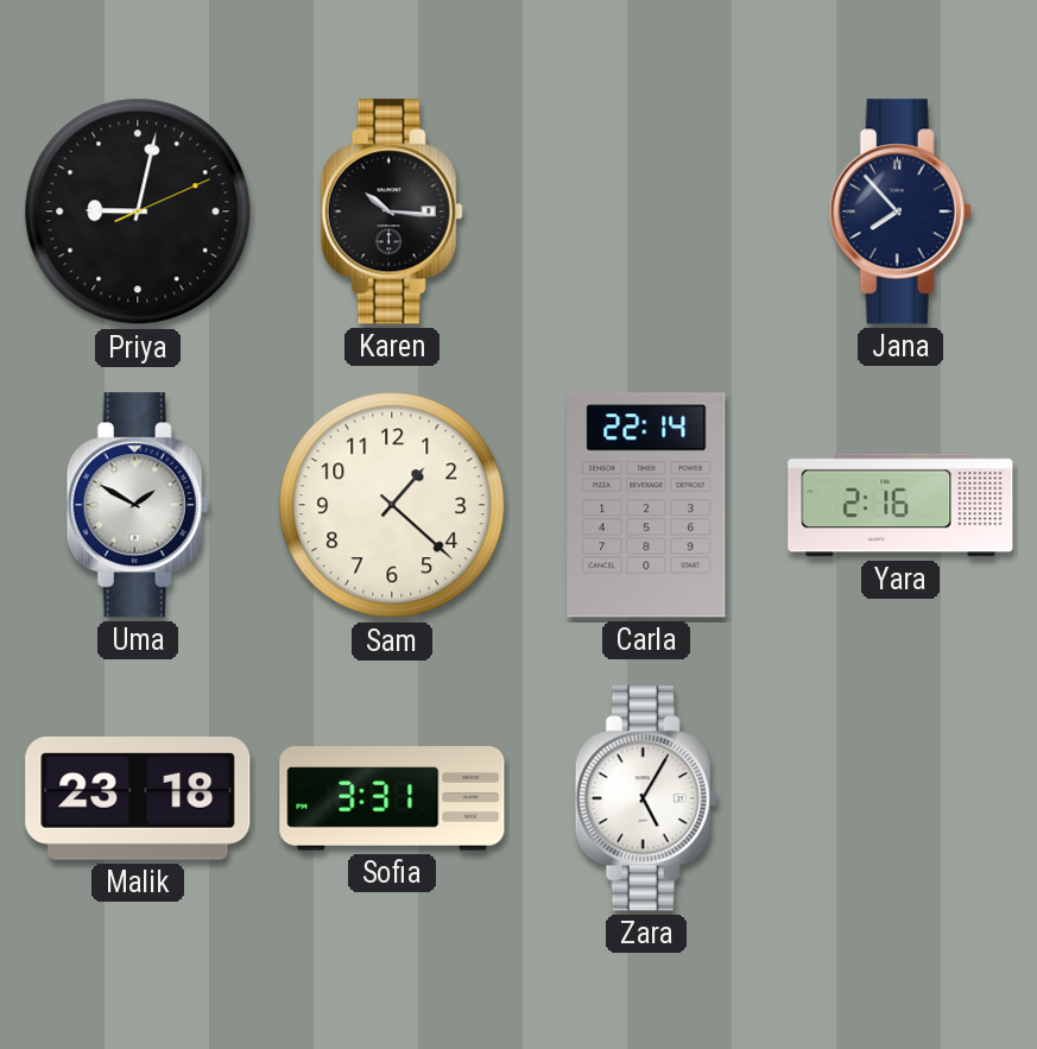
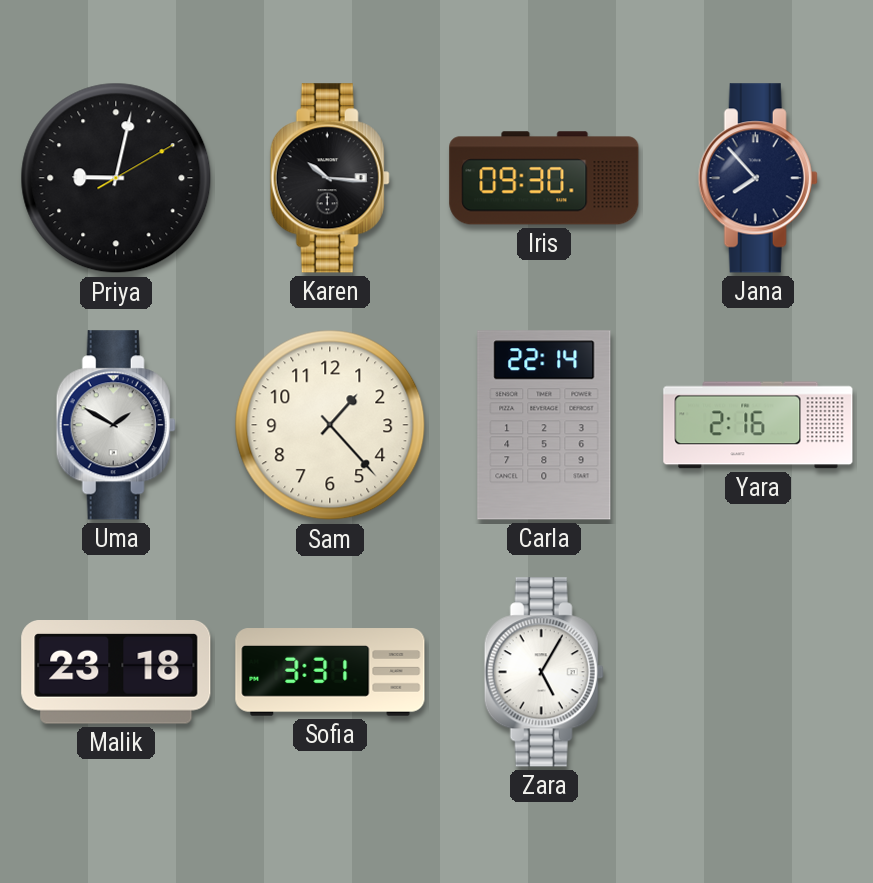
Priya: 9:02:11 -> 9:02:10
Iris: none -> 09:30
Sam: 1:22 -> 1:23
